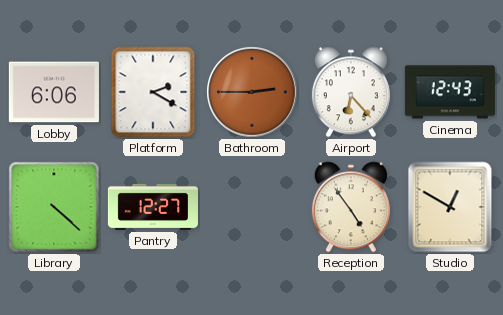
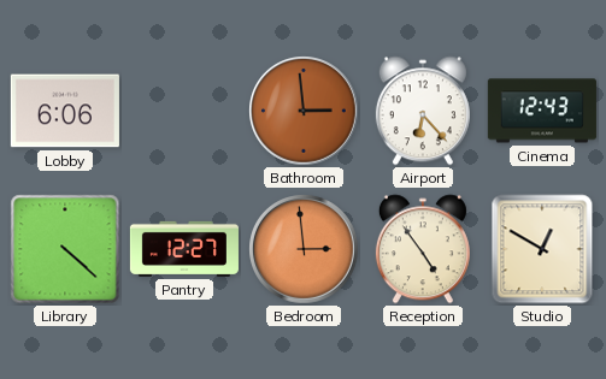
Platform: 2:20 -> none
Bathroom: 2:45 -> 2:59
Bedroom: none -> 2:59
